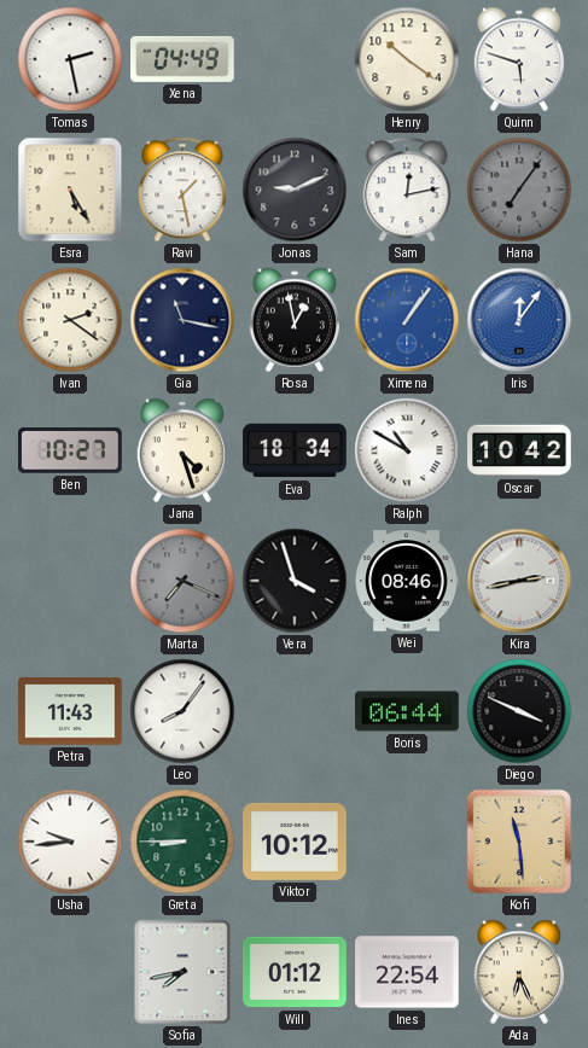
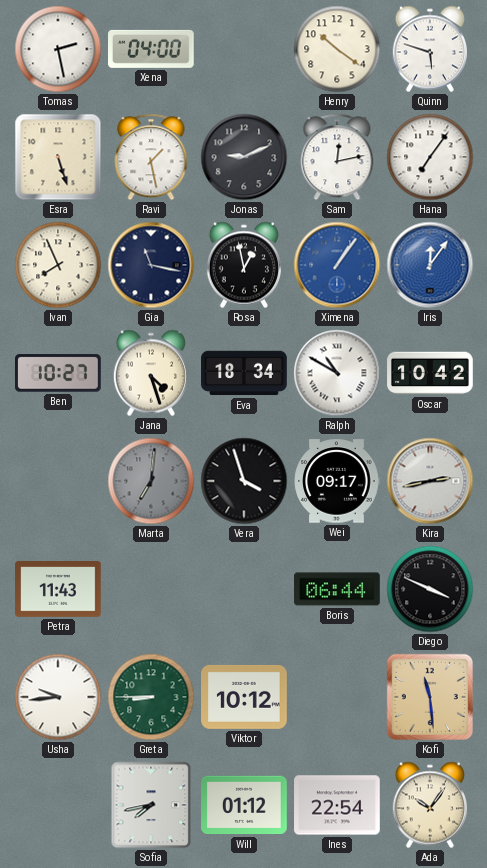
Xena: 04:49 -> 04:00
Esra: 5:25 -> 5:27
Hana dial: grey -> white
Ivan: 2:21 -> 7:56
Marta: 7:19 -> 7:01
Wei: 08:46 -> 09:17
Leo: 8:06 -> none
Ada: 6:26 -> 10:06
